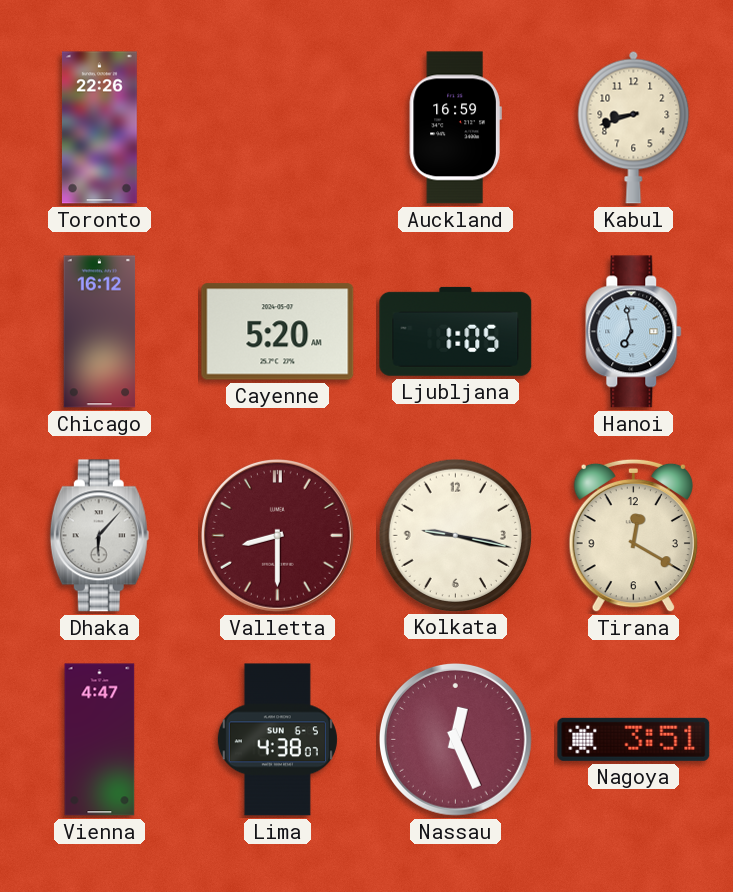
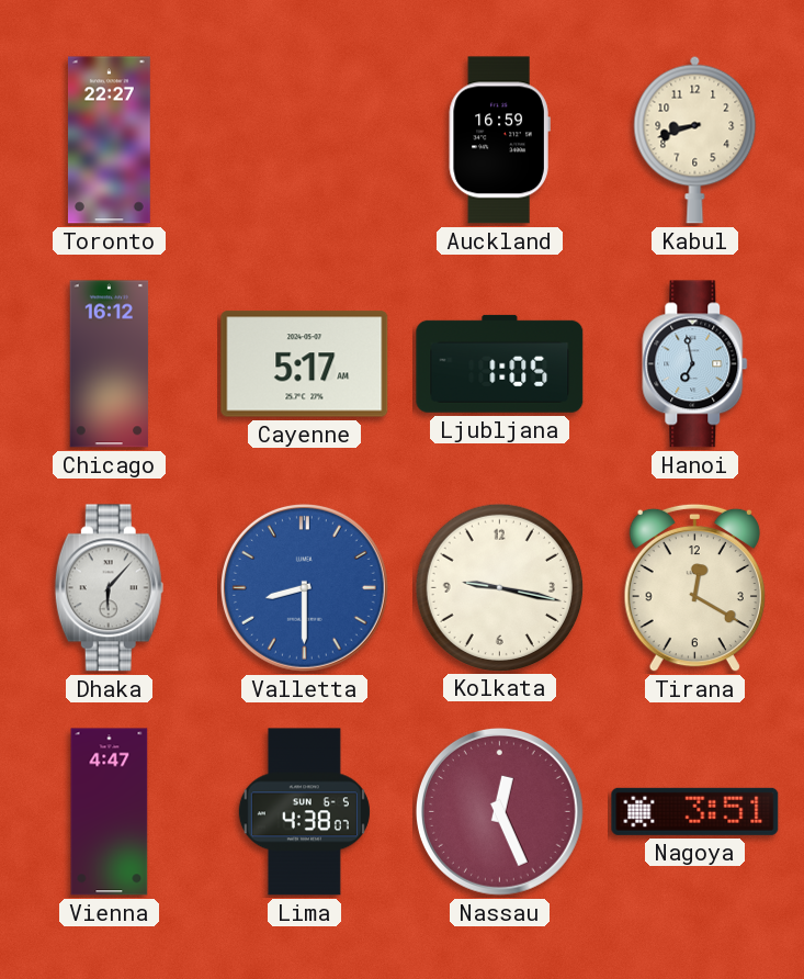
Toronto: 22:26 -> 22:27
Cayenne: 5:20 -> 5:17
Valletta dial: burgundy -> blue
